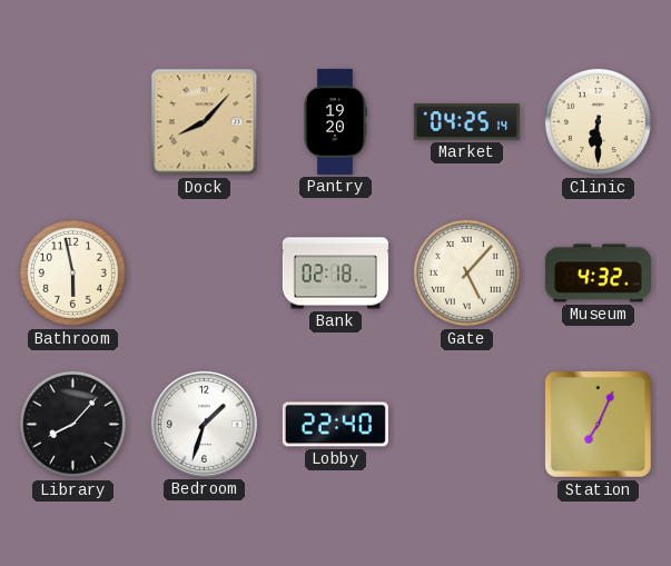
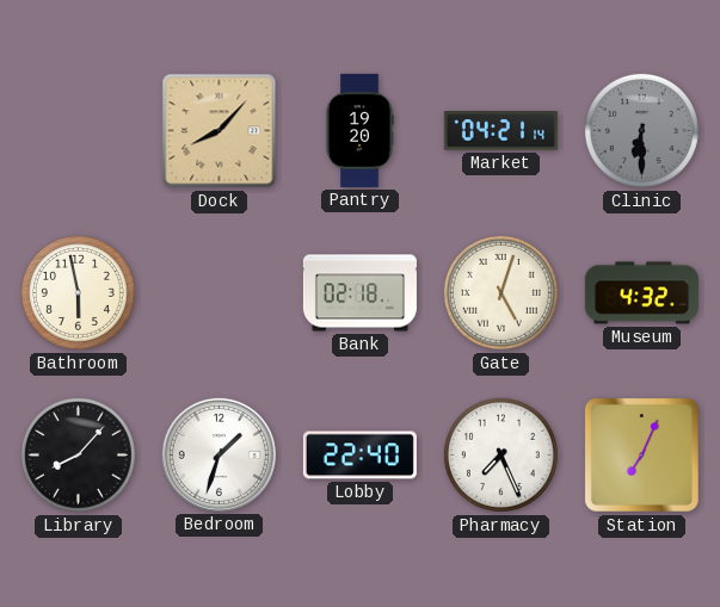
Market: 04:25 -> 04:21
Clinic dial: cream -> grey
Gate: 5:07 -> 5:03
Pharmacy: none -> 7:26
